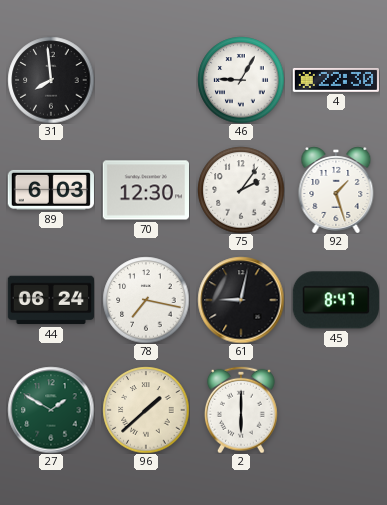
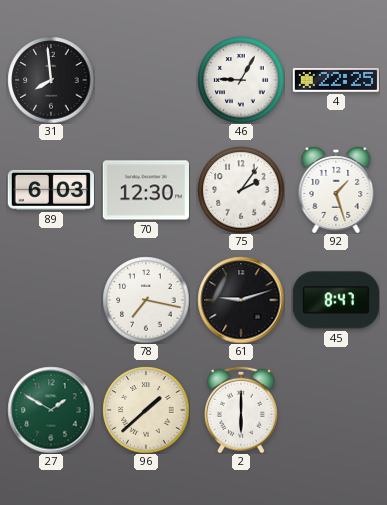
4: 22:30 -> 22:25
44: 06:24 -> none
61: 9:02 -> 9:12
